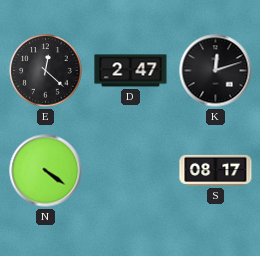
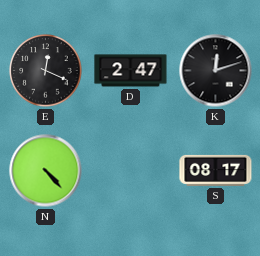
E: 12:22 -> 12:19
N: 4:21 -> 4:23
